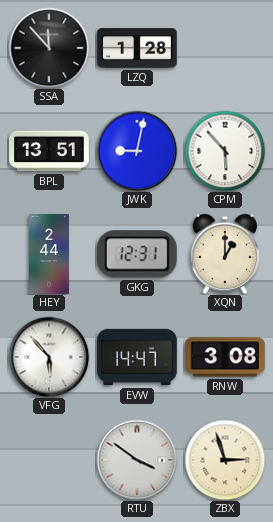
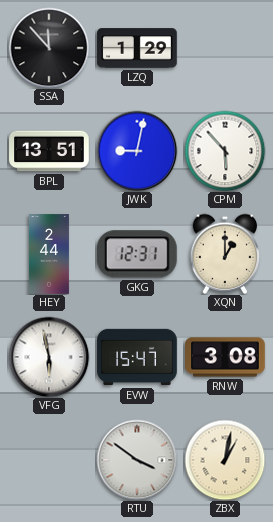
LZQ: 1:28 -> 1:29
VFG: 5:53 -> 5:58
EVW: 14:47 -> 15:47
ZBX: 2:57 -> 1:02
